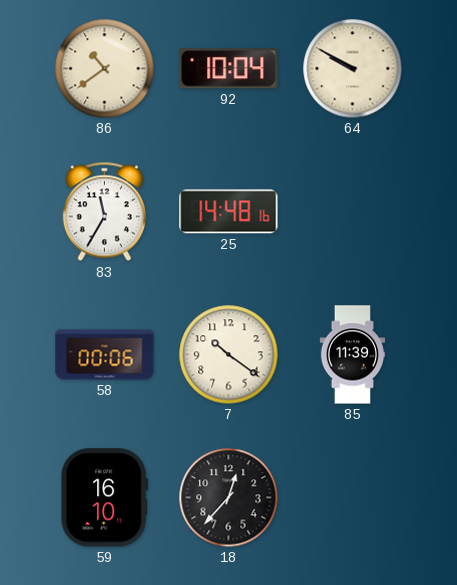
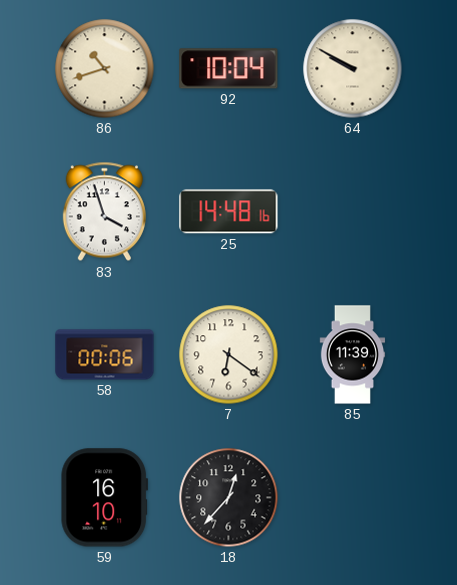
86: 10:39 -> 10:42
83: 11:35 -> 3:57
7: 10:21 -> 6:21
